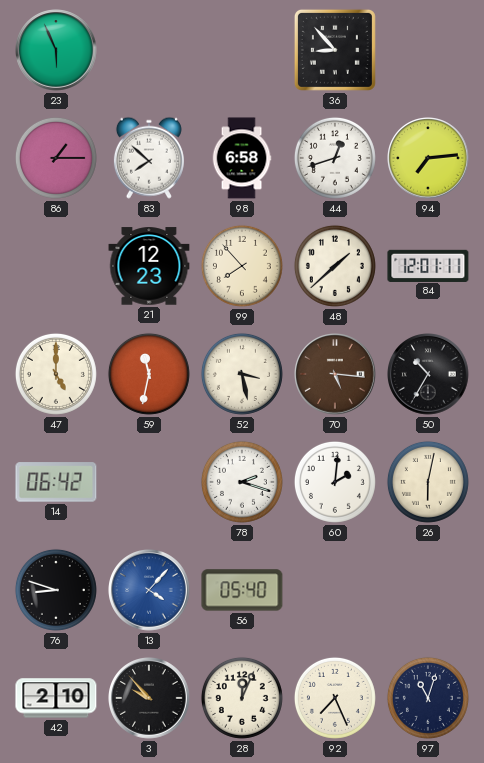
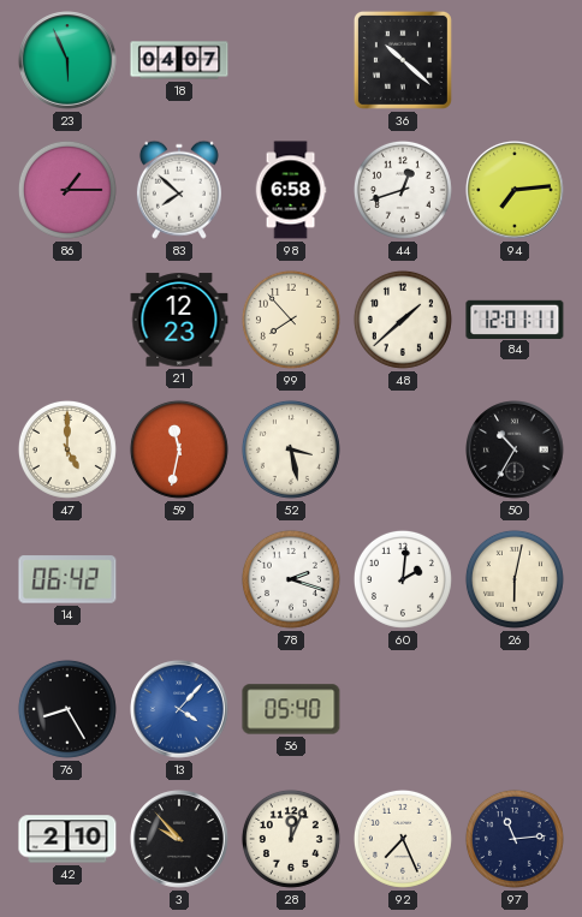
18: none -> 04:07
36: 8:53 -> 10:22
70: 5:16 -> none
76: 8:48 -> 8:25
97: 11:03 -> 11:14
